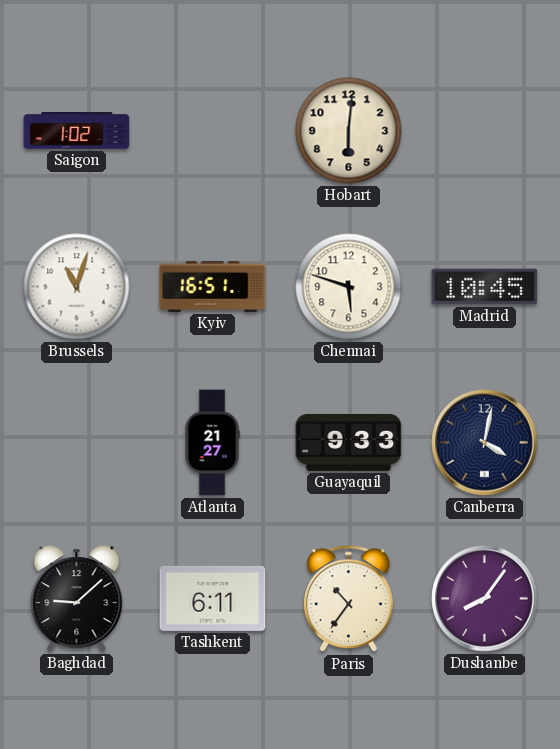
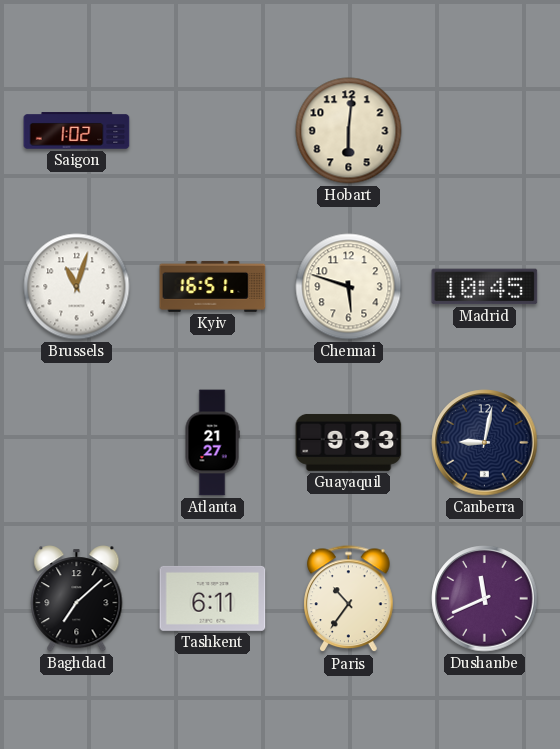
Canberra: 4:02 -> 9:02
Baghdad: 9:08 -> 7:08
Dushanbe: 8:06 -> 11:41
